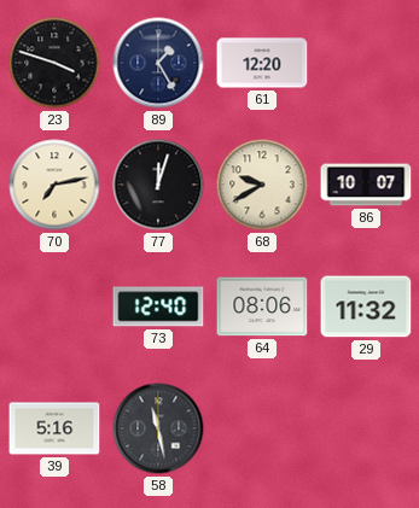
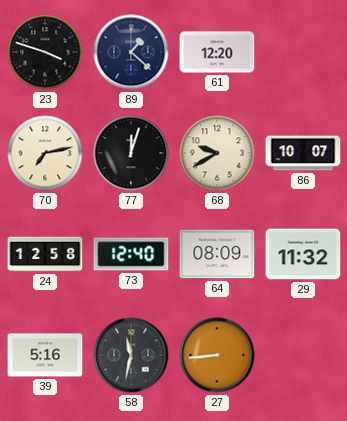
89: 1:25 -> 1:22
24: none -> 12:58
64: 08:06 -> 08:09
58: 11:28 -> 11:32
27: none -> 8:44
